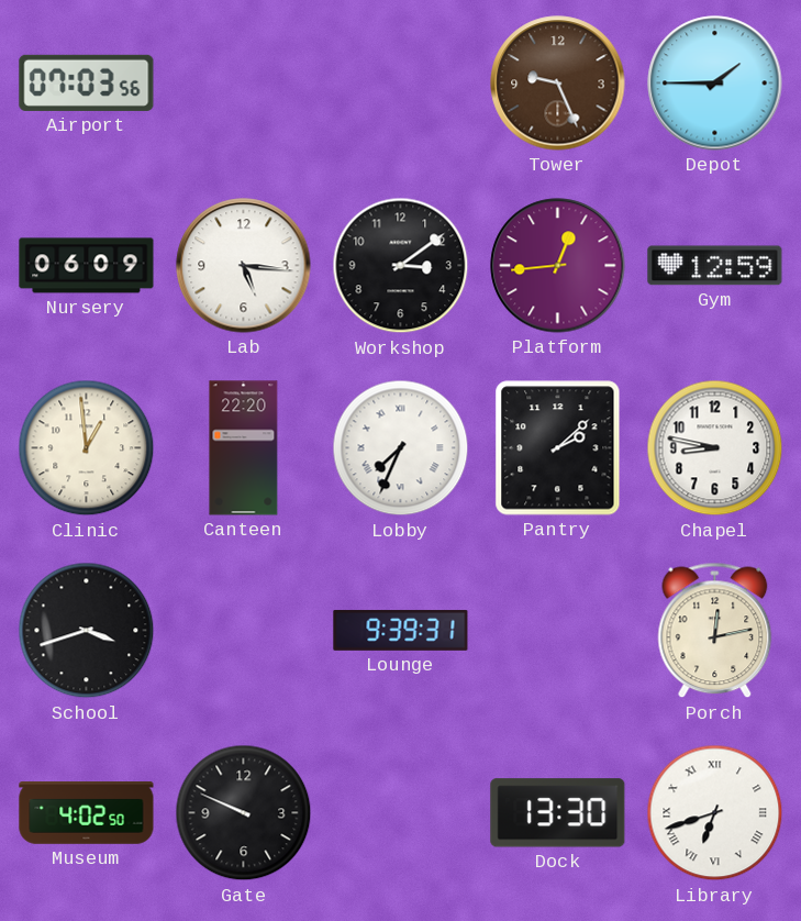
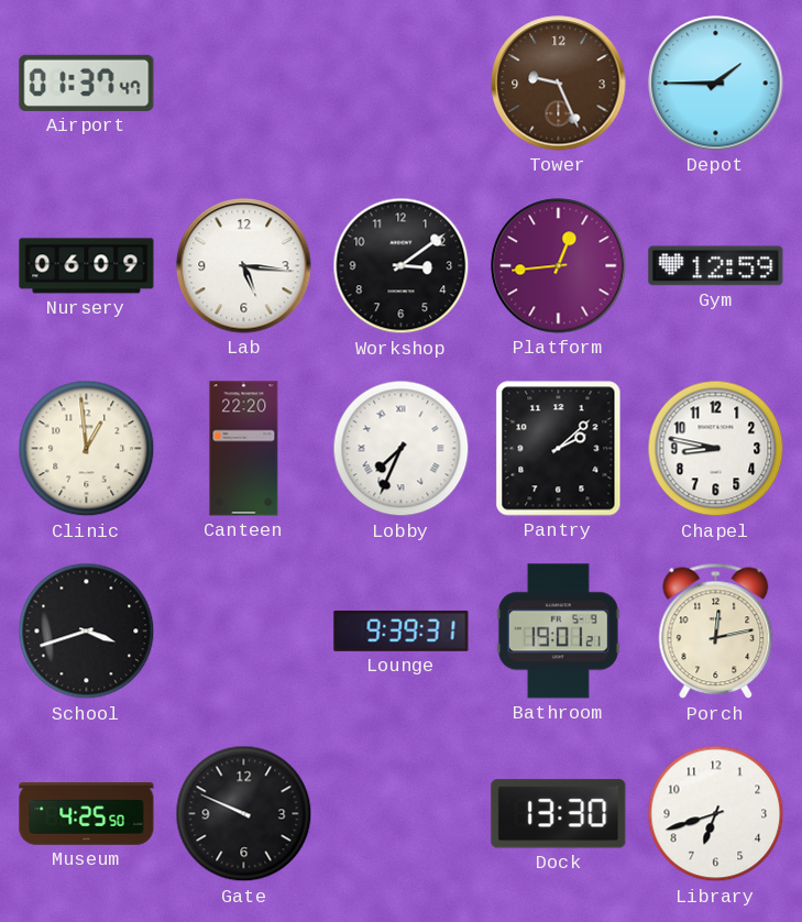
Airport: 07:03 -> 01:37
Bathroom: none -> 19:01
Museum: 4:02 -> 4:25
Library numerals: Roman -> Arabic
